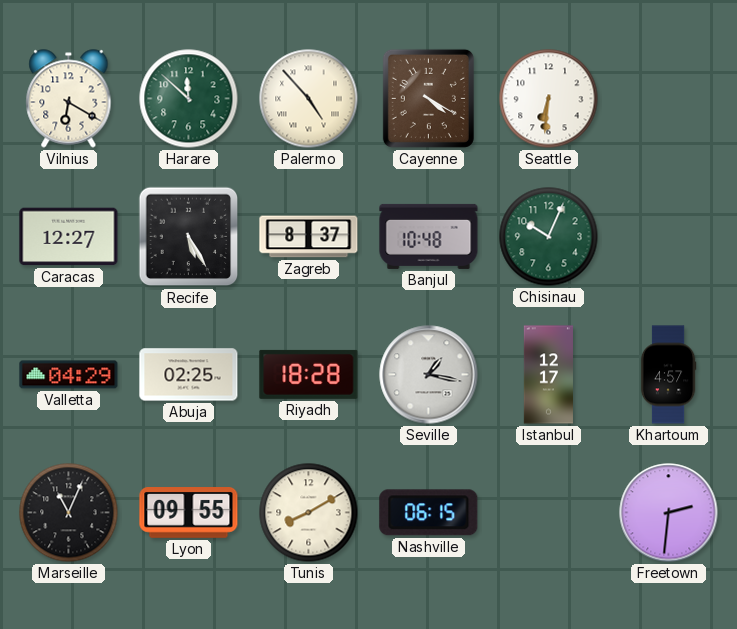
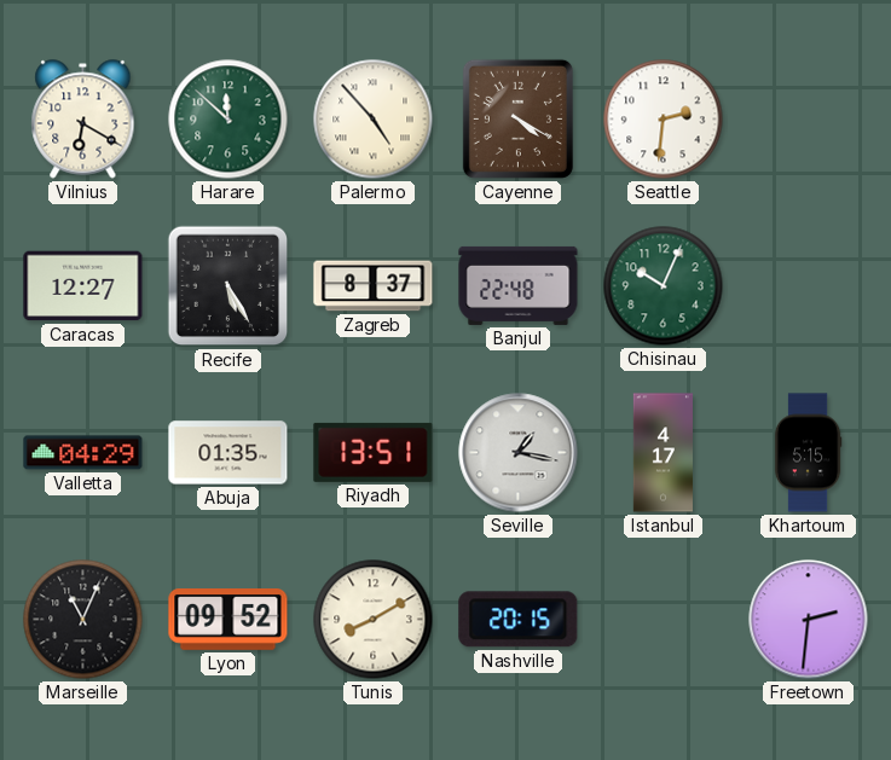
Seattle: 6:31 -> 2:31
Banjul: 10:48 -> 22:48
Abuja: 02:25 -> 01:35
Riyadh: 18:28 -> 13:51
Istanbul: 12:17 -> 4:17
Khartoum: 4:57 -> 5:15
Lyon: 09:55 -> 09:52
Nashville: 06:15 -> 20:15
